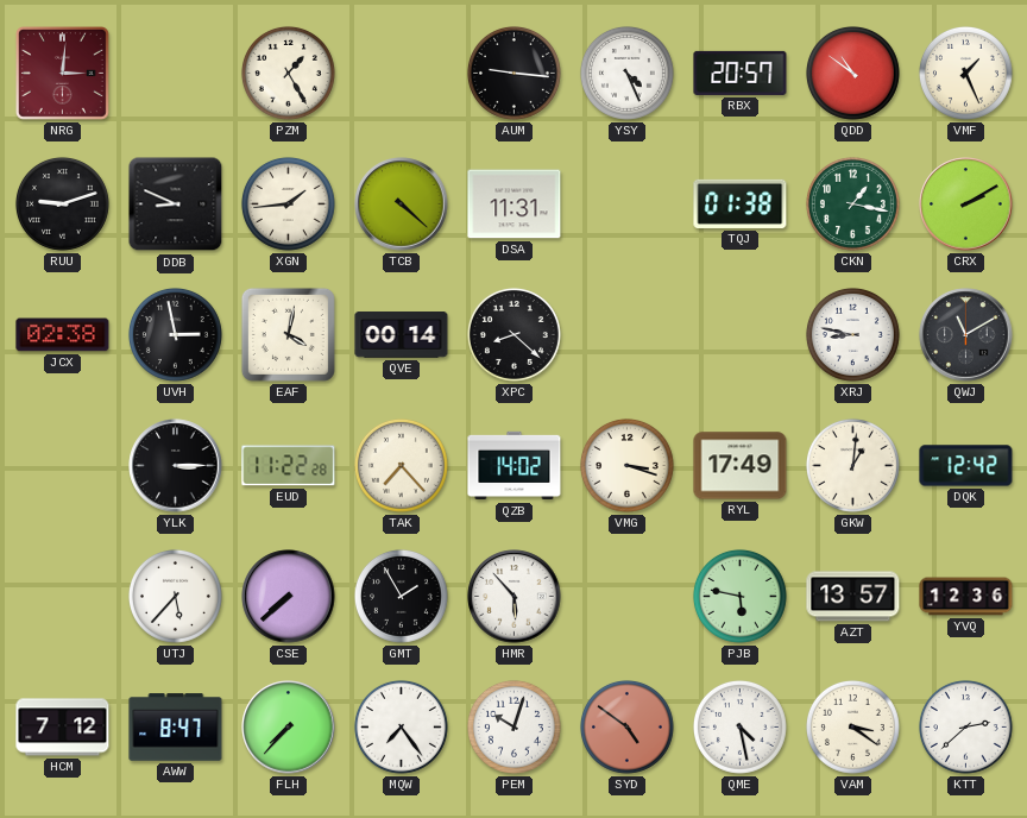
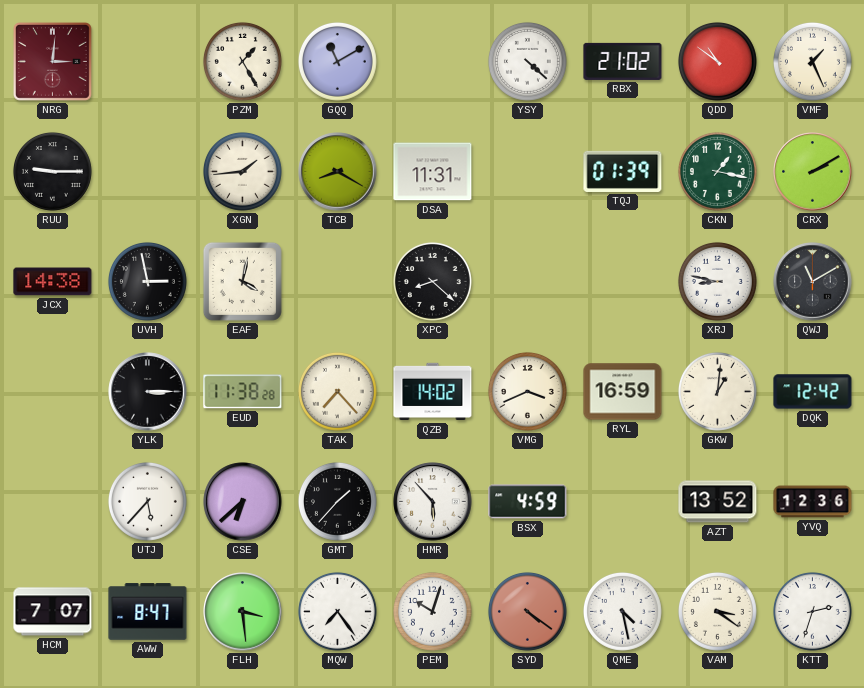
GQQ: none -> 11:10
AUM: 9:16 -> none
YSY: 4:26 -> 4:22
RBX: 20:57 -> 21:02
RUU: 9:12 -> 9:15
DDB: 8:49 -> none
TCB: 4:22 -> 8:20
TQJ: 01:38 -> 01:39
JCX: 02:38 -> 14:38
QVE: 00:14 -> none
EUD: 11:22 -> 11:38
VMG: 3:18 -> 3:41
RYL: 17:49 -> 16:59
CSE: 7:38 -> 6:38
GMT: 1:55 -> 1:37
BSX: none -> 4:59
PJB: 5:47 -> none
AZT: 13:57 -> 13:52
HCM: 7:12 -> 7:07
FLH: 7:37 -> 3:29
SYD: 4:51 -> 4:21
KTT: 2:38 -> 2:33
